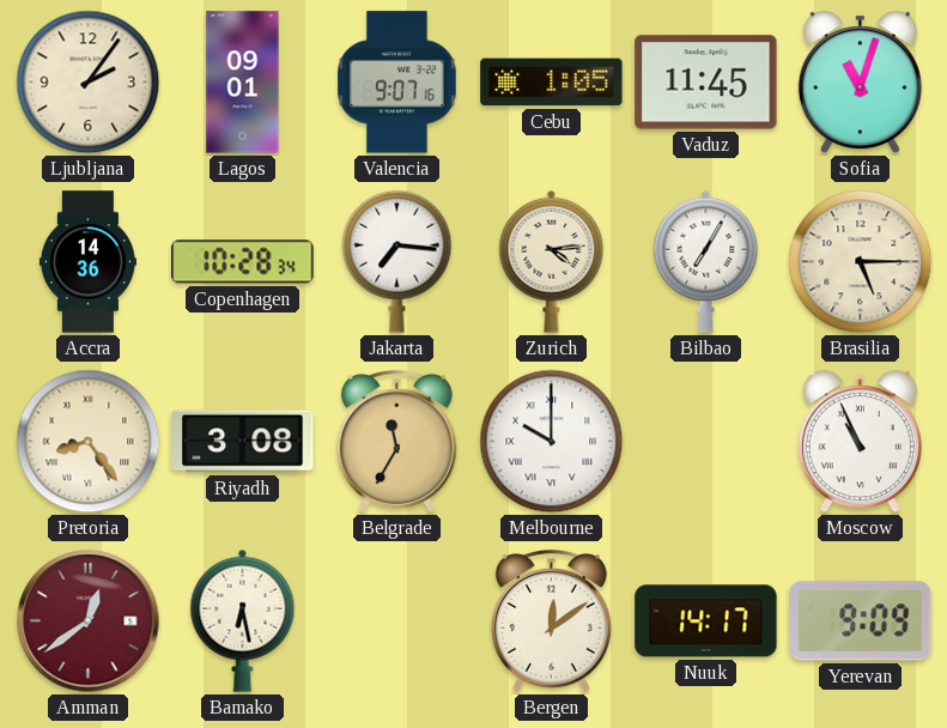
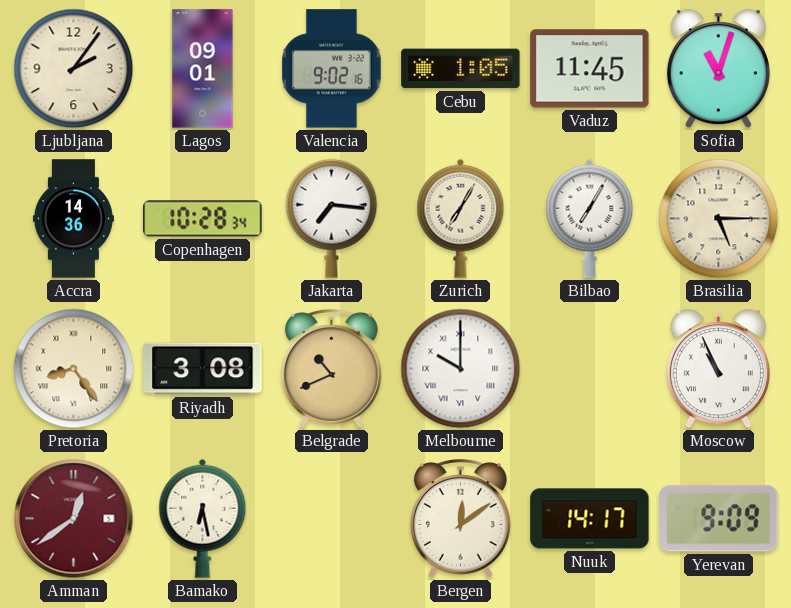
Valencia: 9:07 -> 9:02
Zurich: 4:14 -> 7:05
Belgrade: 11:35 -> 10:41
